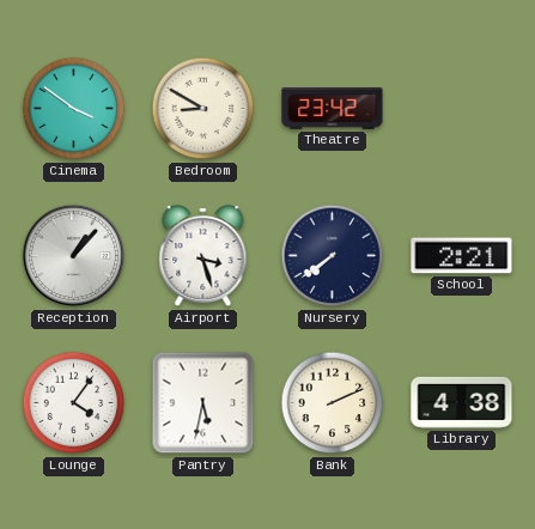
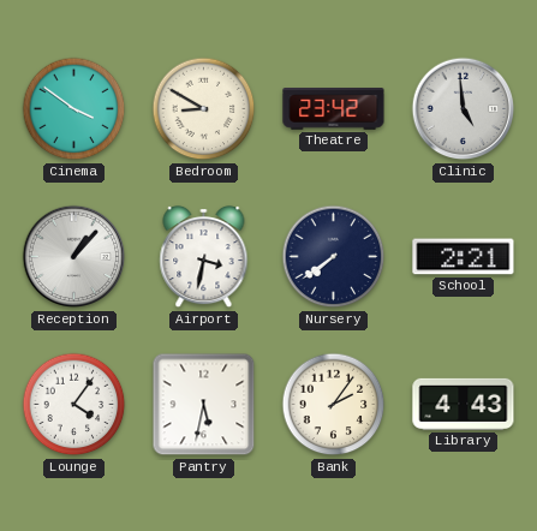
Clinic: none -> 4:59
Airport: 3:27 -> 3:32
Bank: 2:11 -> 2:06
Library: 4:38 -> 4:43
